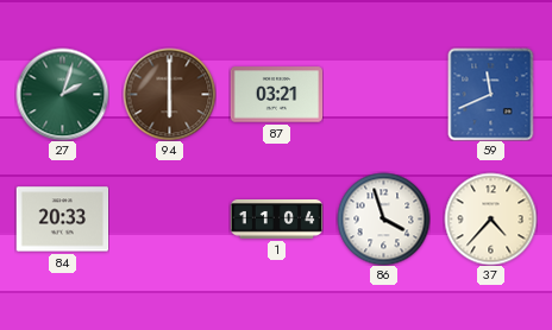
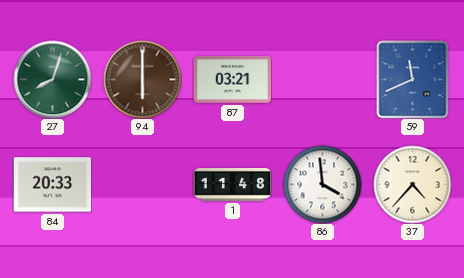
27: 2:03 -> 8:03
1: 11:04 -> 11:48
86: 3:57 -> 3:59
